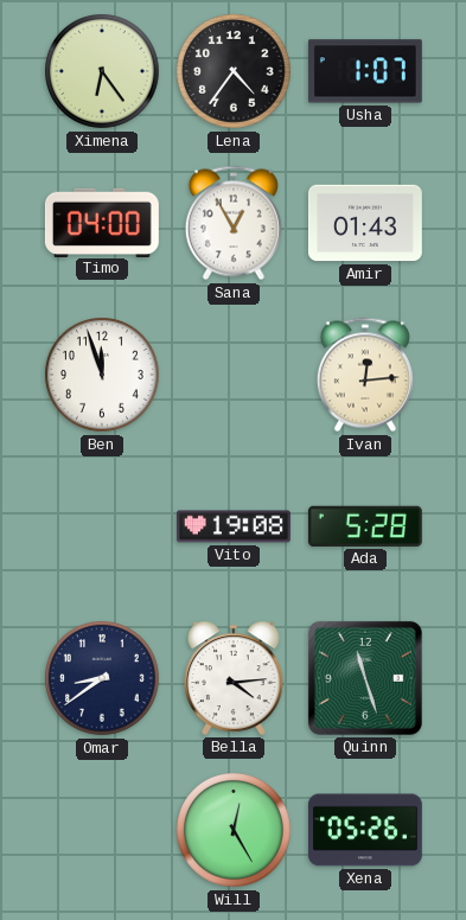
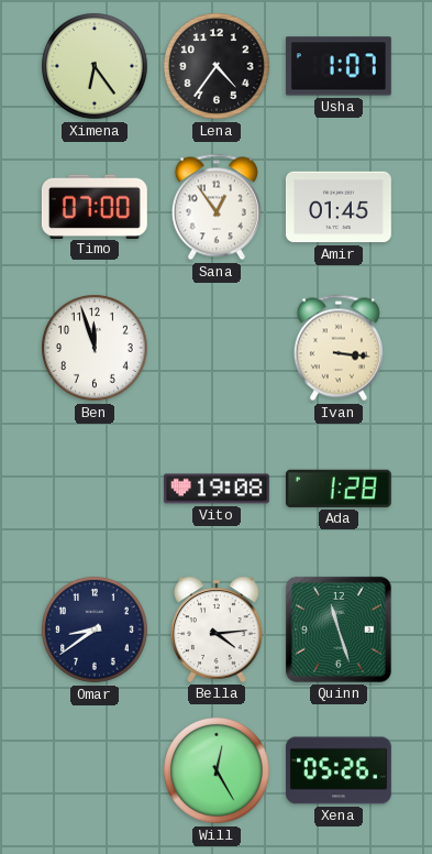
Timo: 04:00 -> 07:00
Sana: 12:55 -> 12:54
Amir: 01:43 -> 01:45
Ivan: 12:14 -> 3:16
Ada: 5:28 -> 1:28
